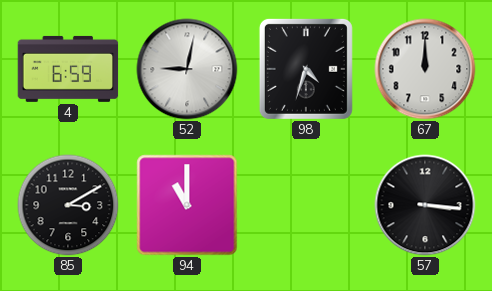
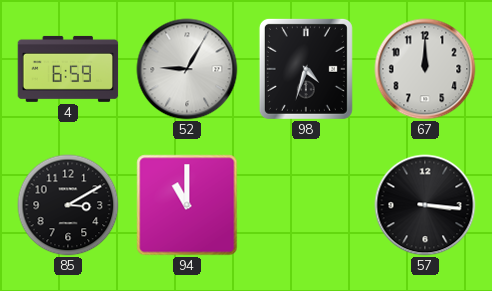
52: 9:02 -> 9:05
